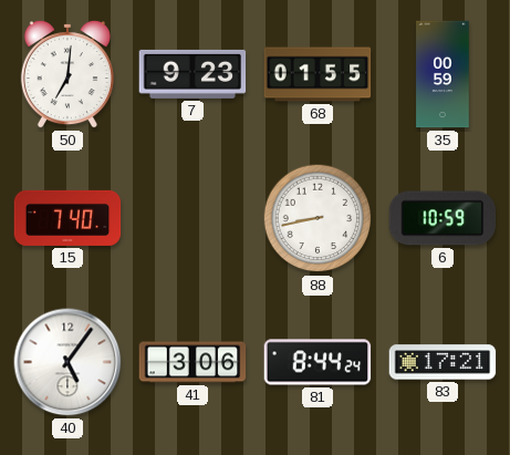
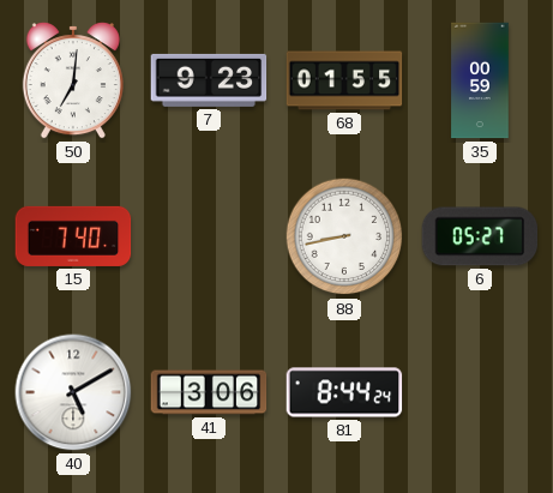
6: 10:59 -> 05:27
40: 5:06 -> 5:10
83: 17:21 -> none
